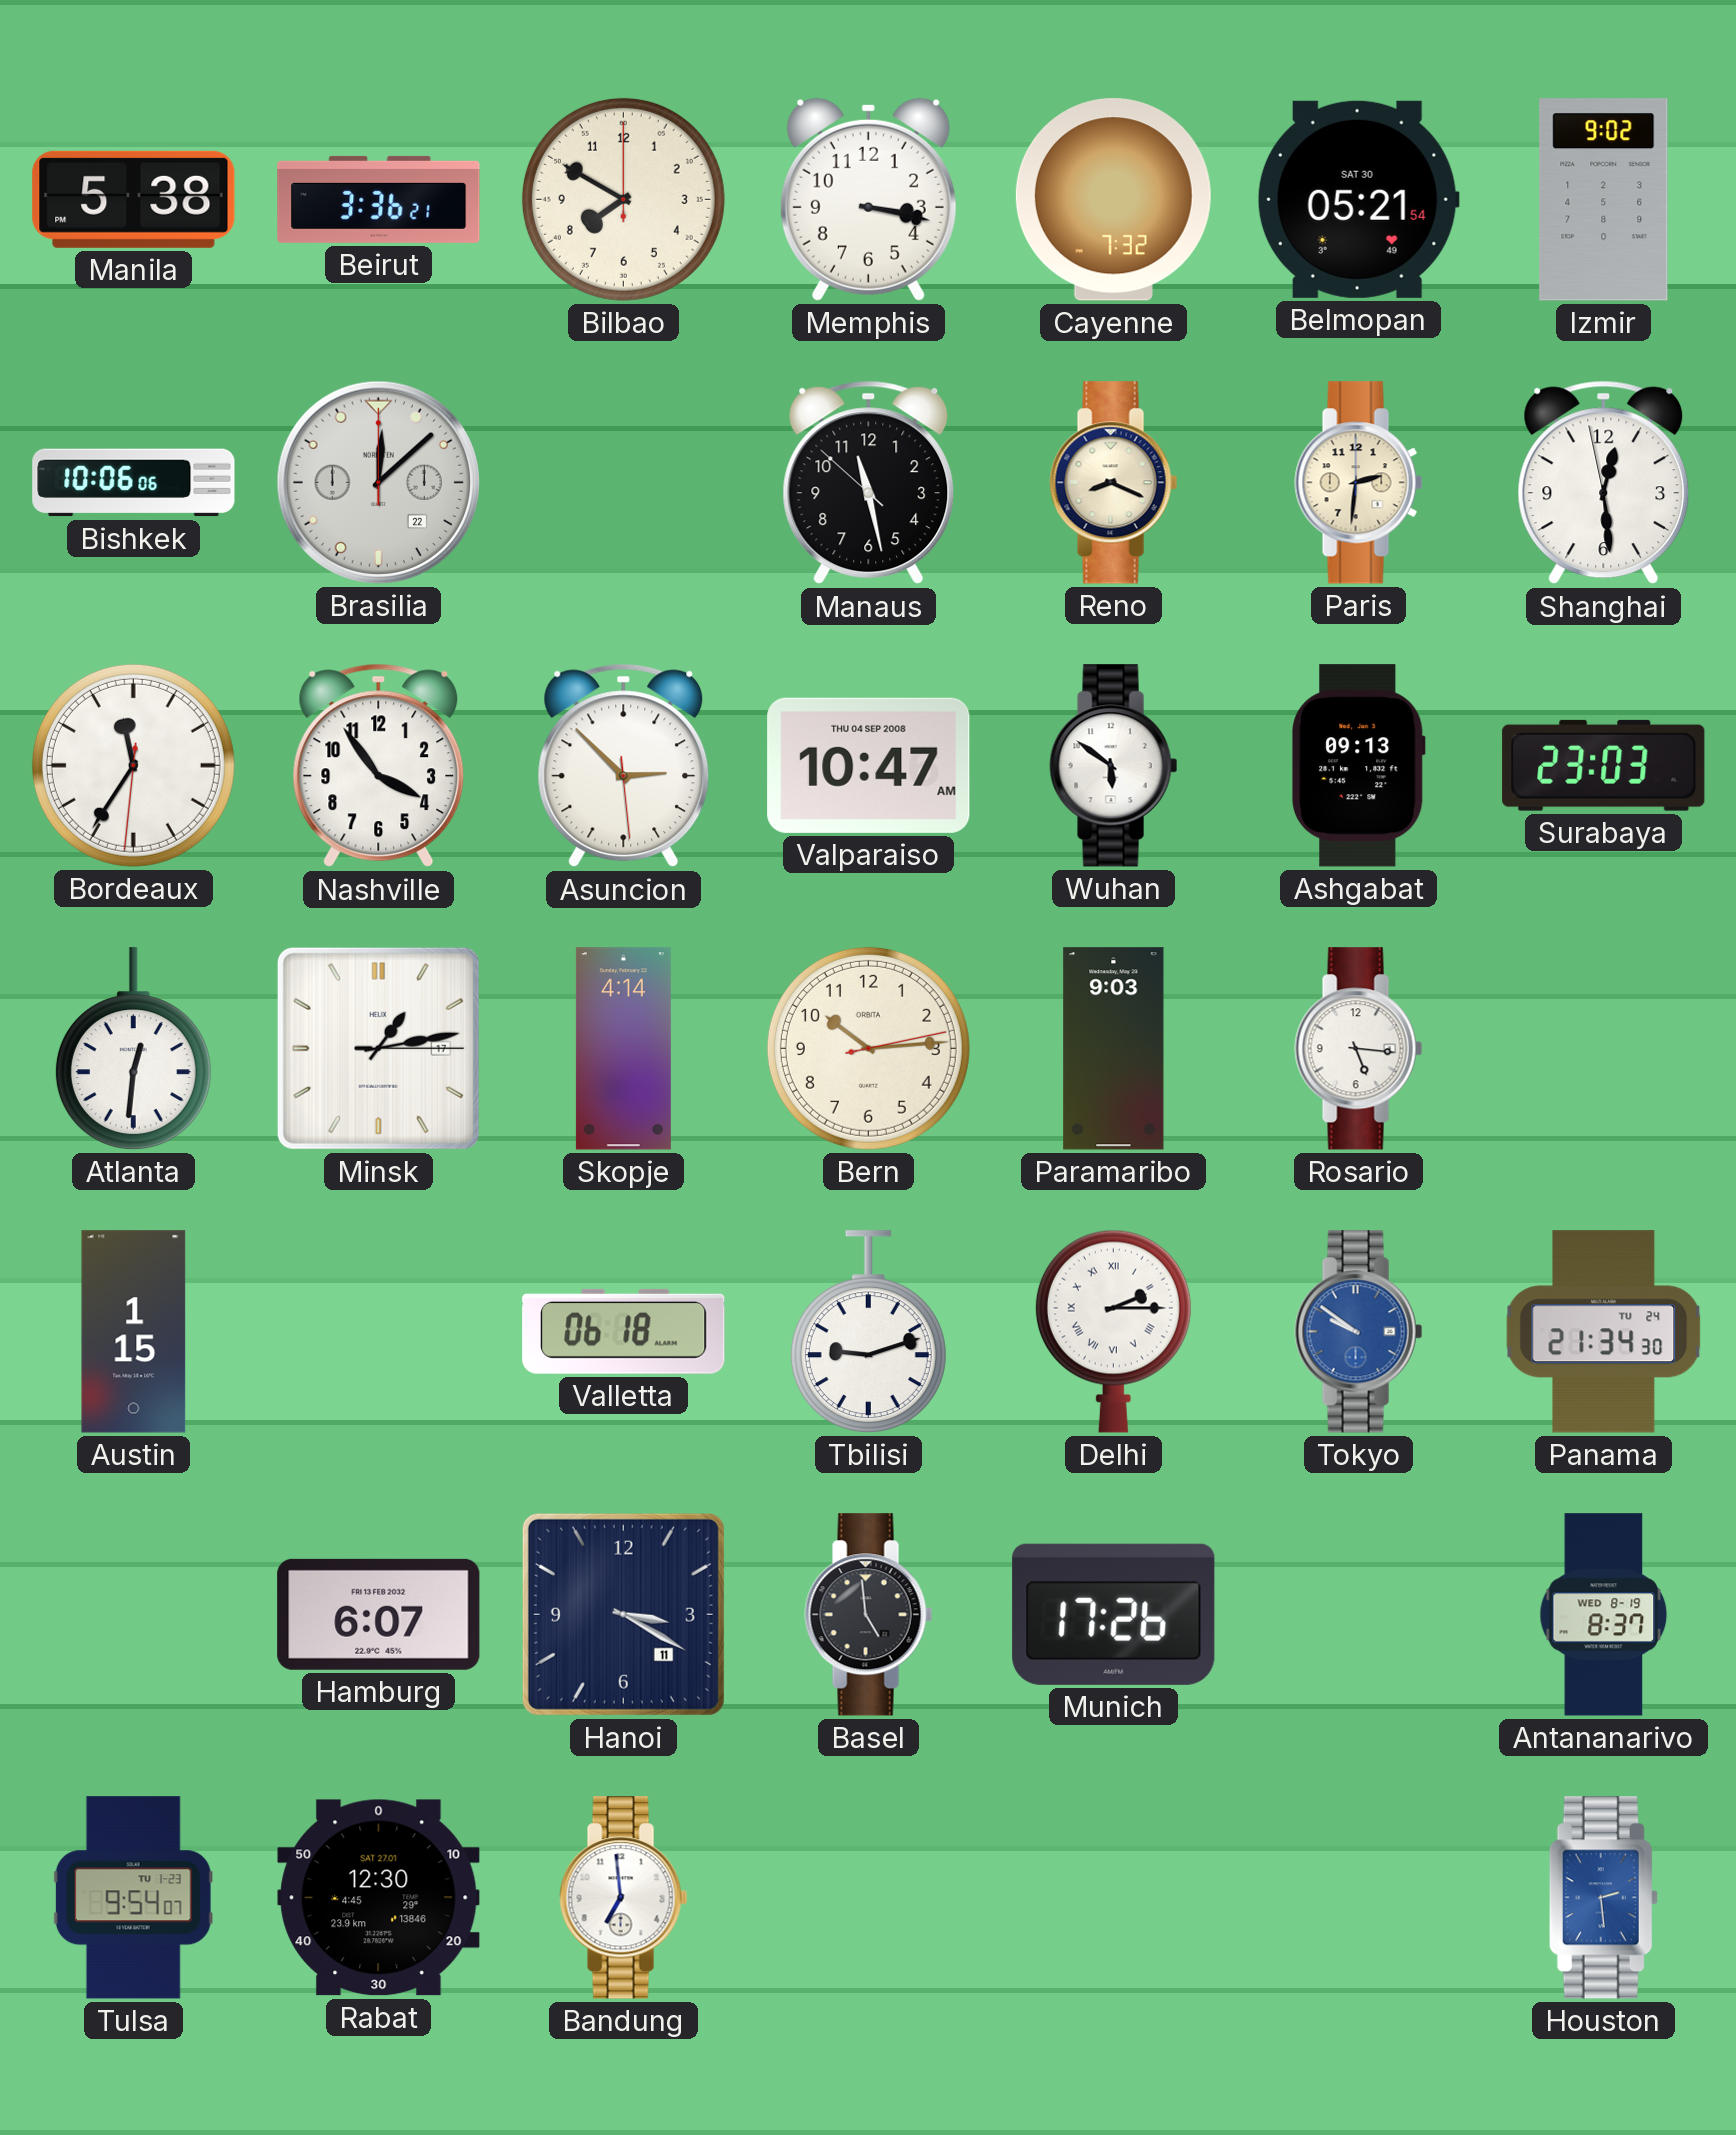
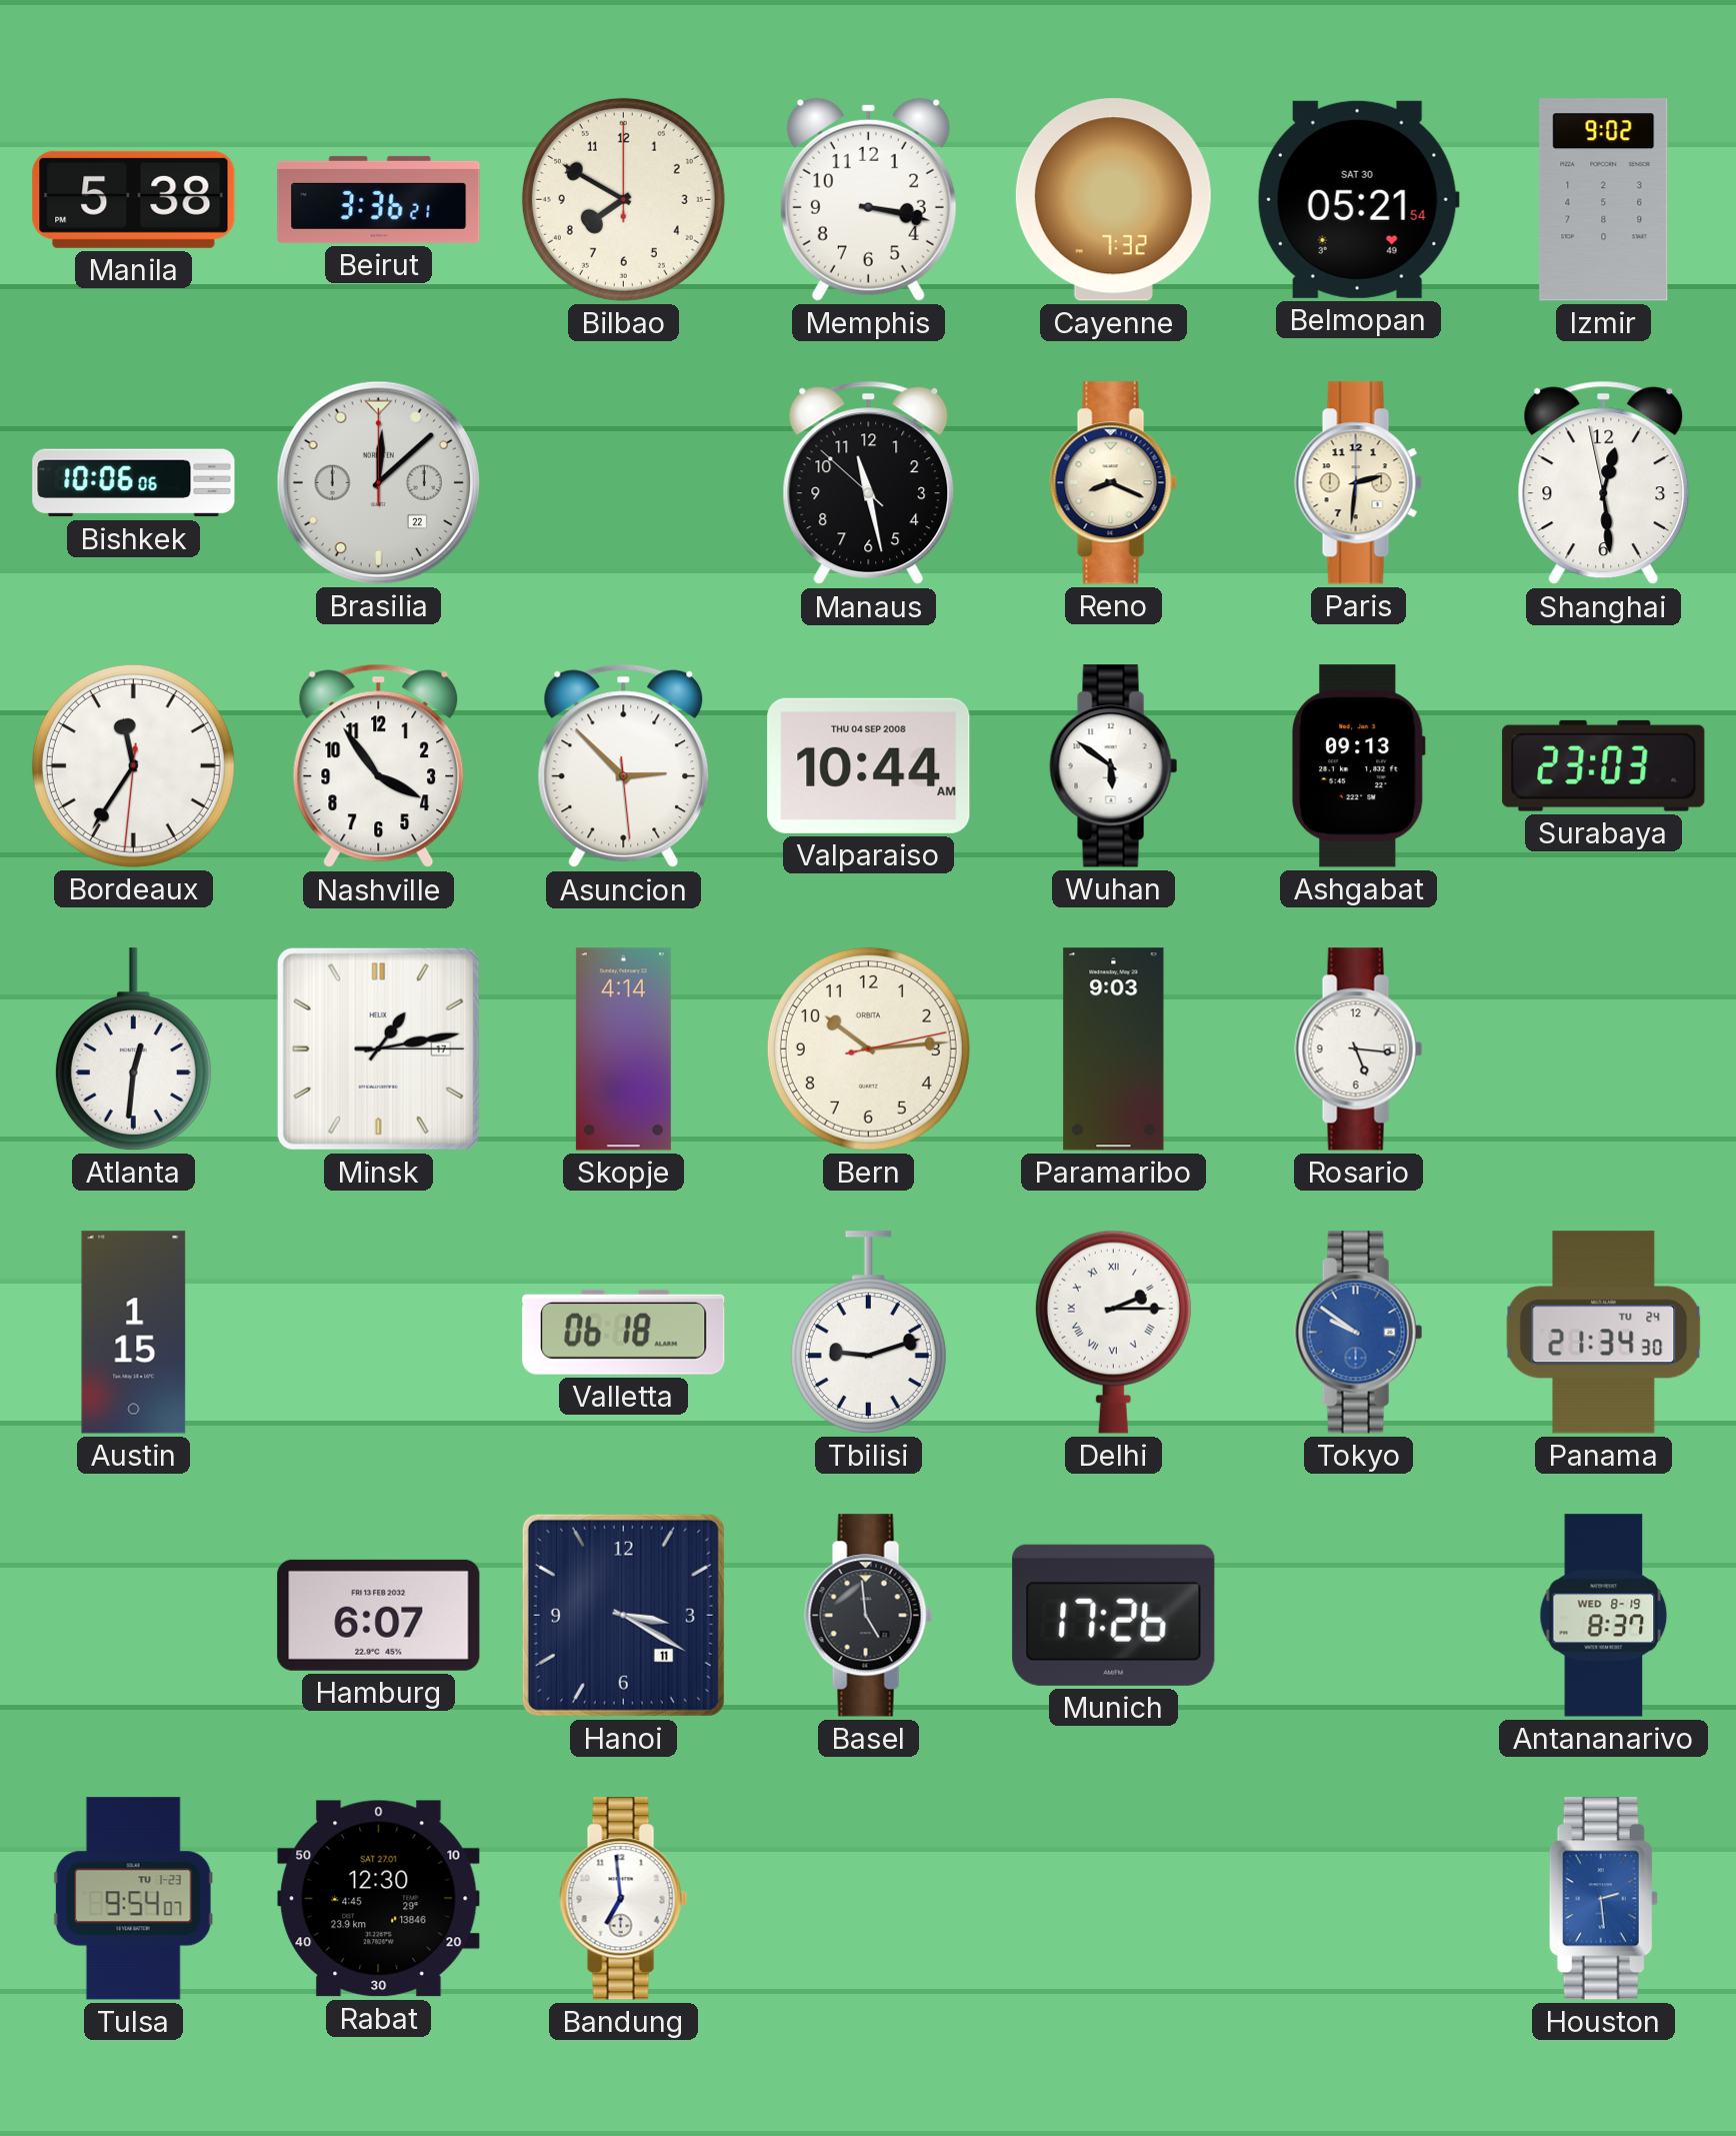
Valparaiso: 10:47 -> 10:44
